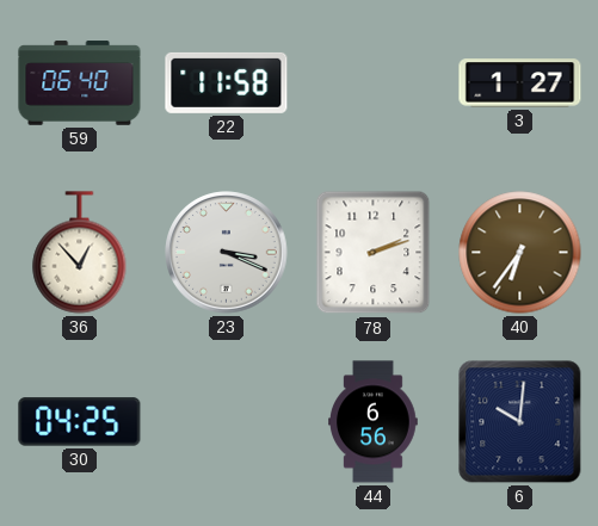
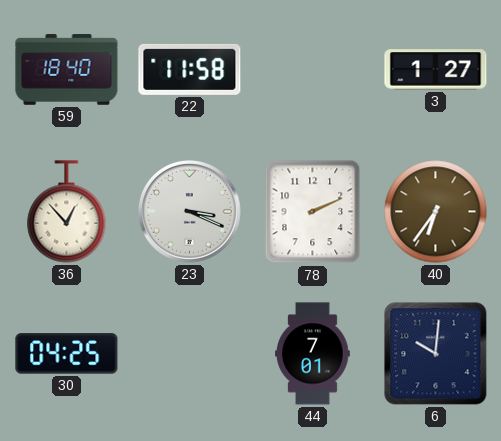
59: 06:40 -> 18:40
78: 2:12 -> 2:11
44: 6:56 -> 7:01
